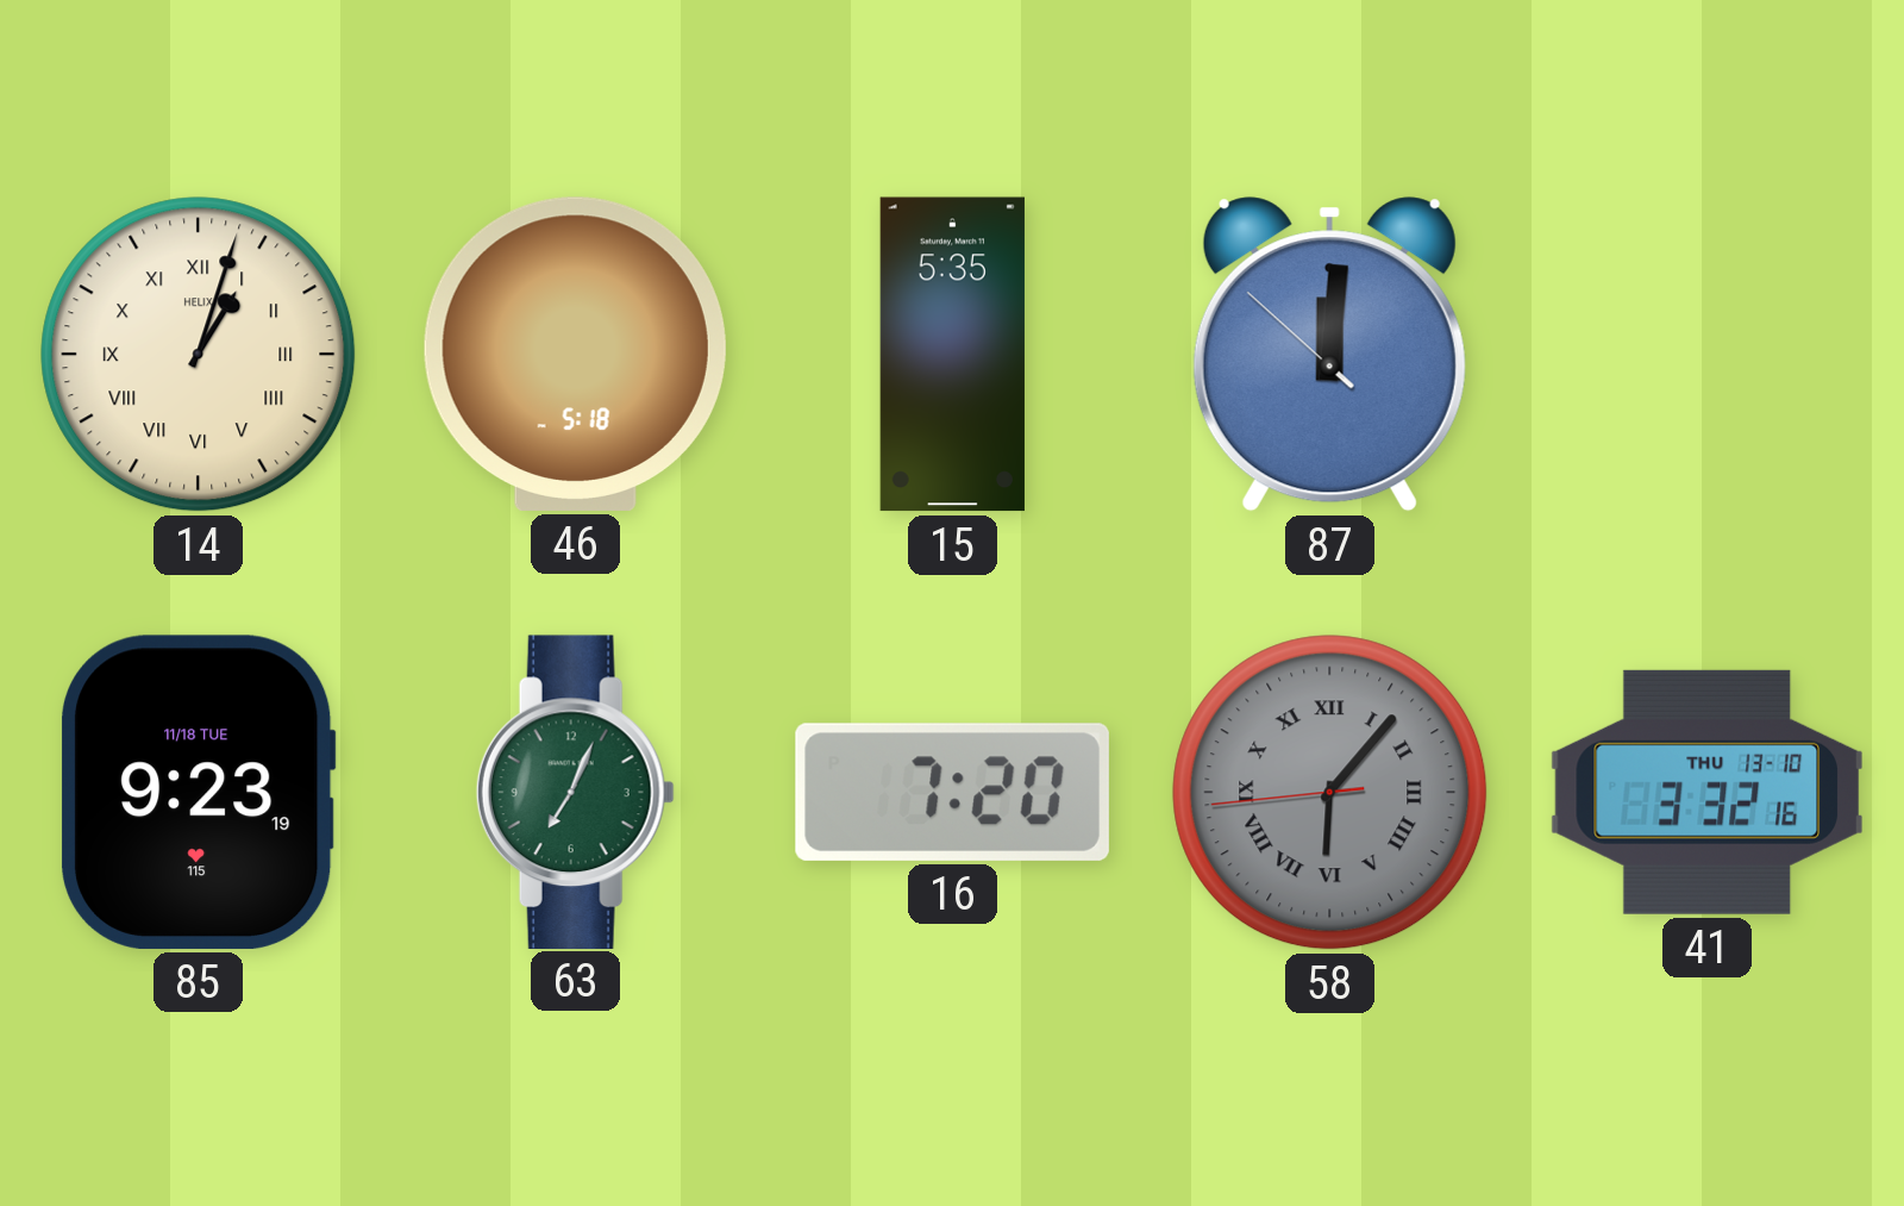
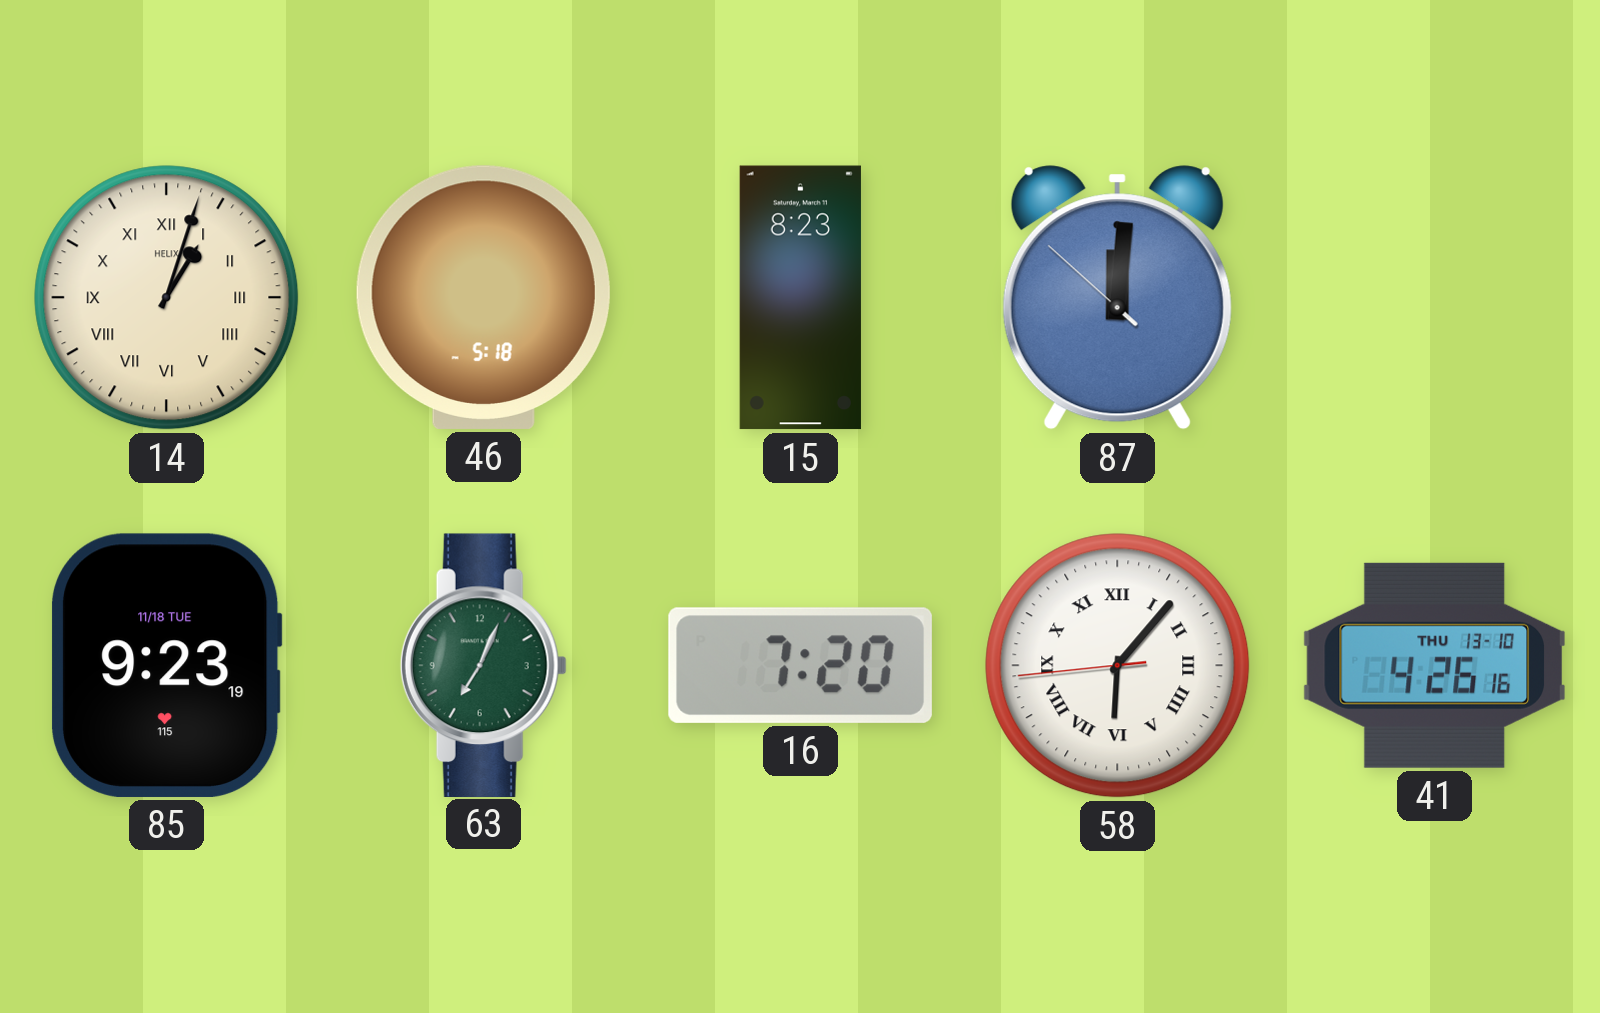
15: 5:35 -> 8:23
58 dial: grey -> white
41: 3:32 -> 4:26
